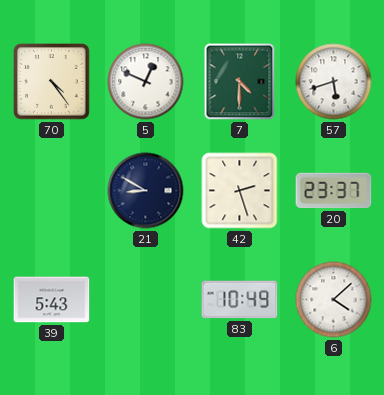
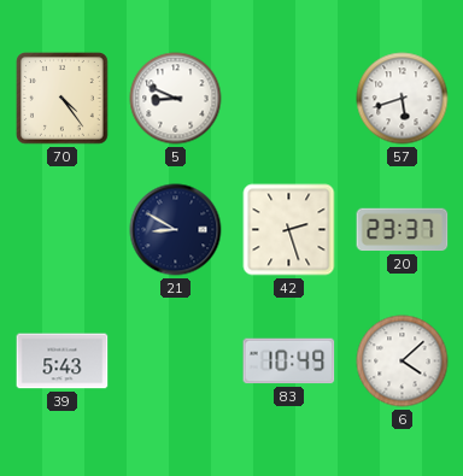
5: 12:49 -> 8:49
7: 4:30 -> none
